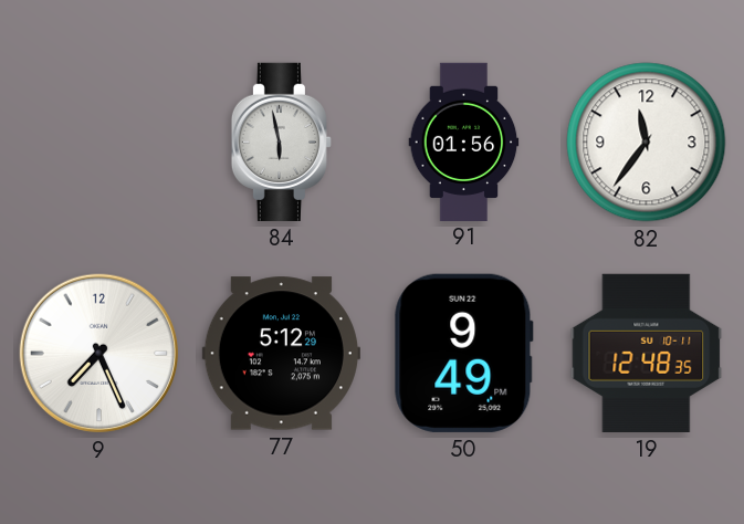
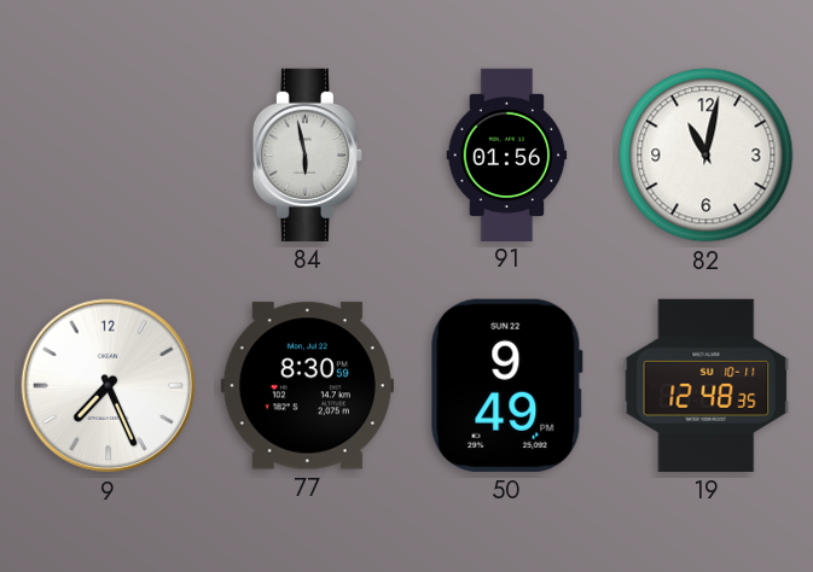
82: 11:36 -> 11:02
77: 5:12 -> 8:30
